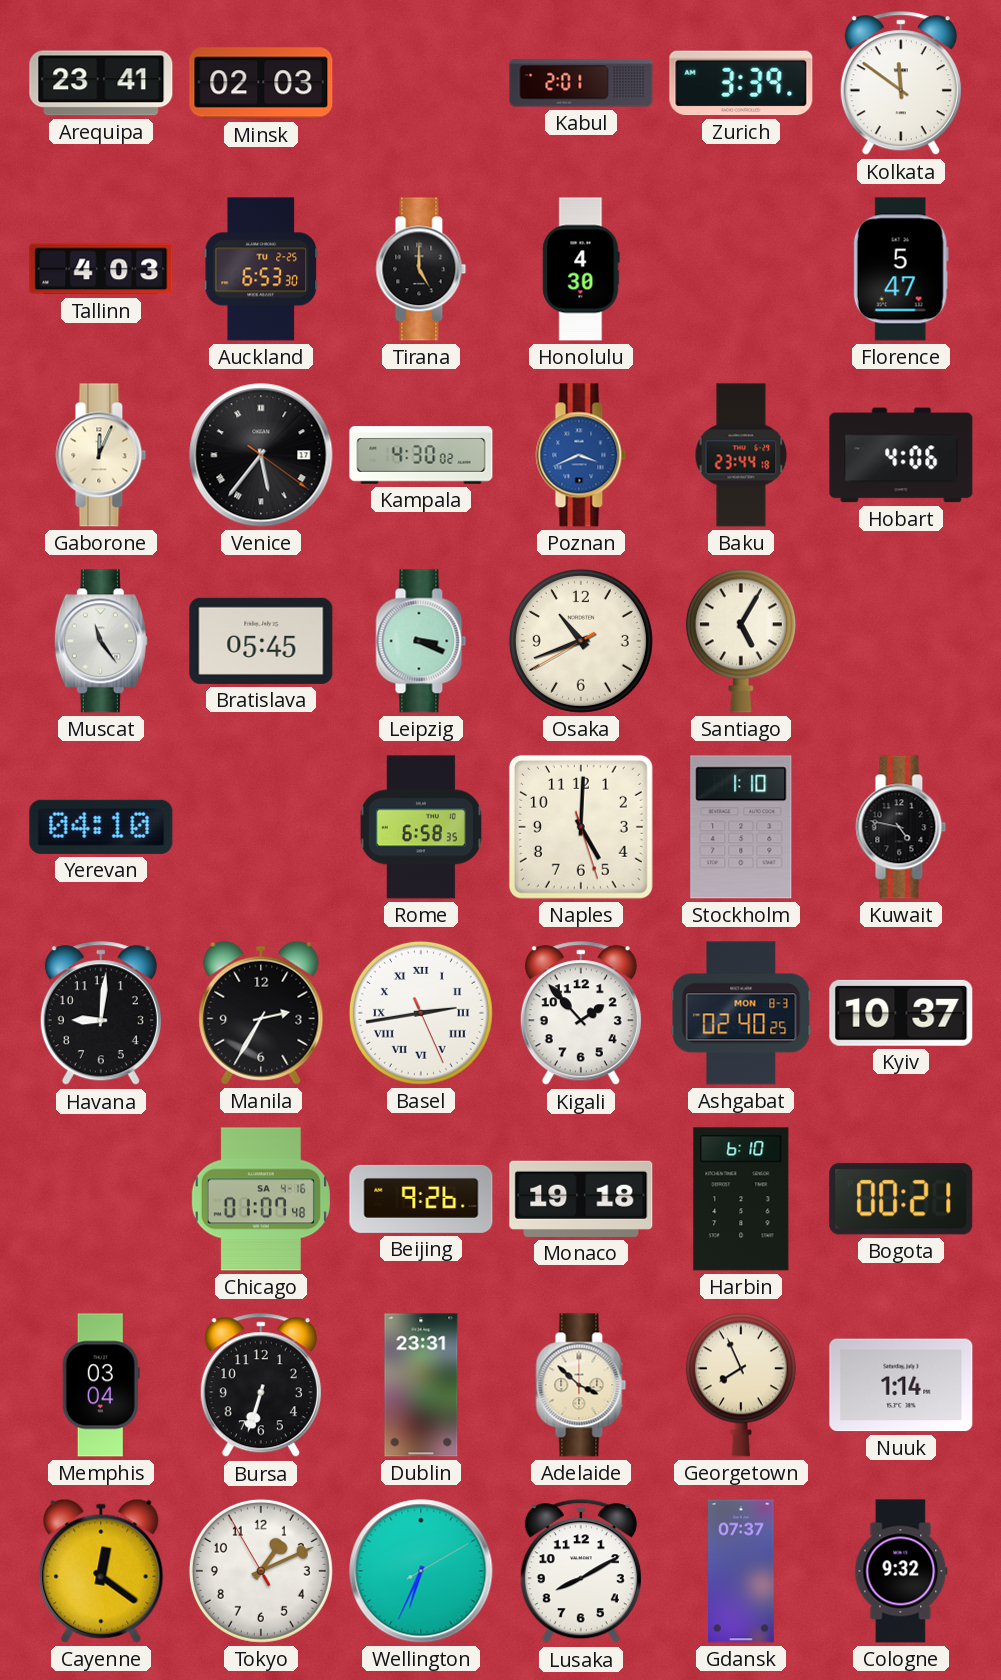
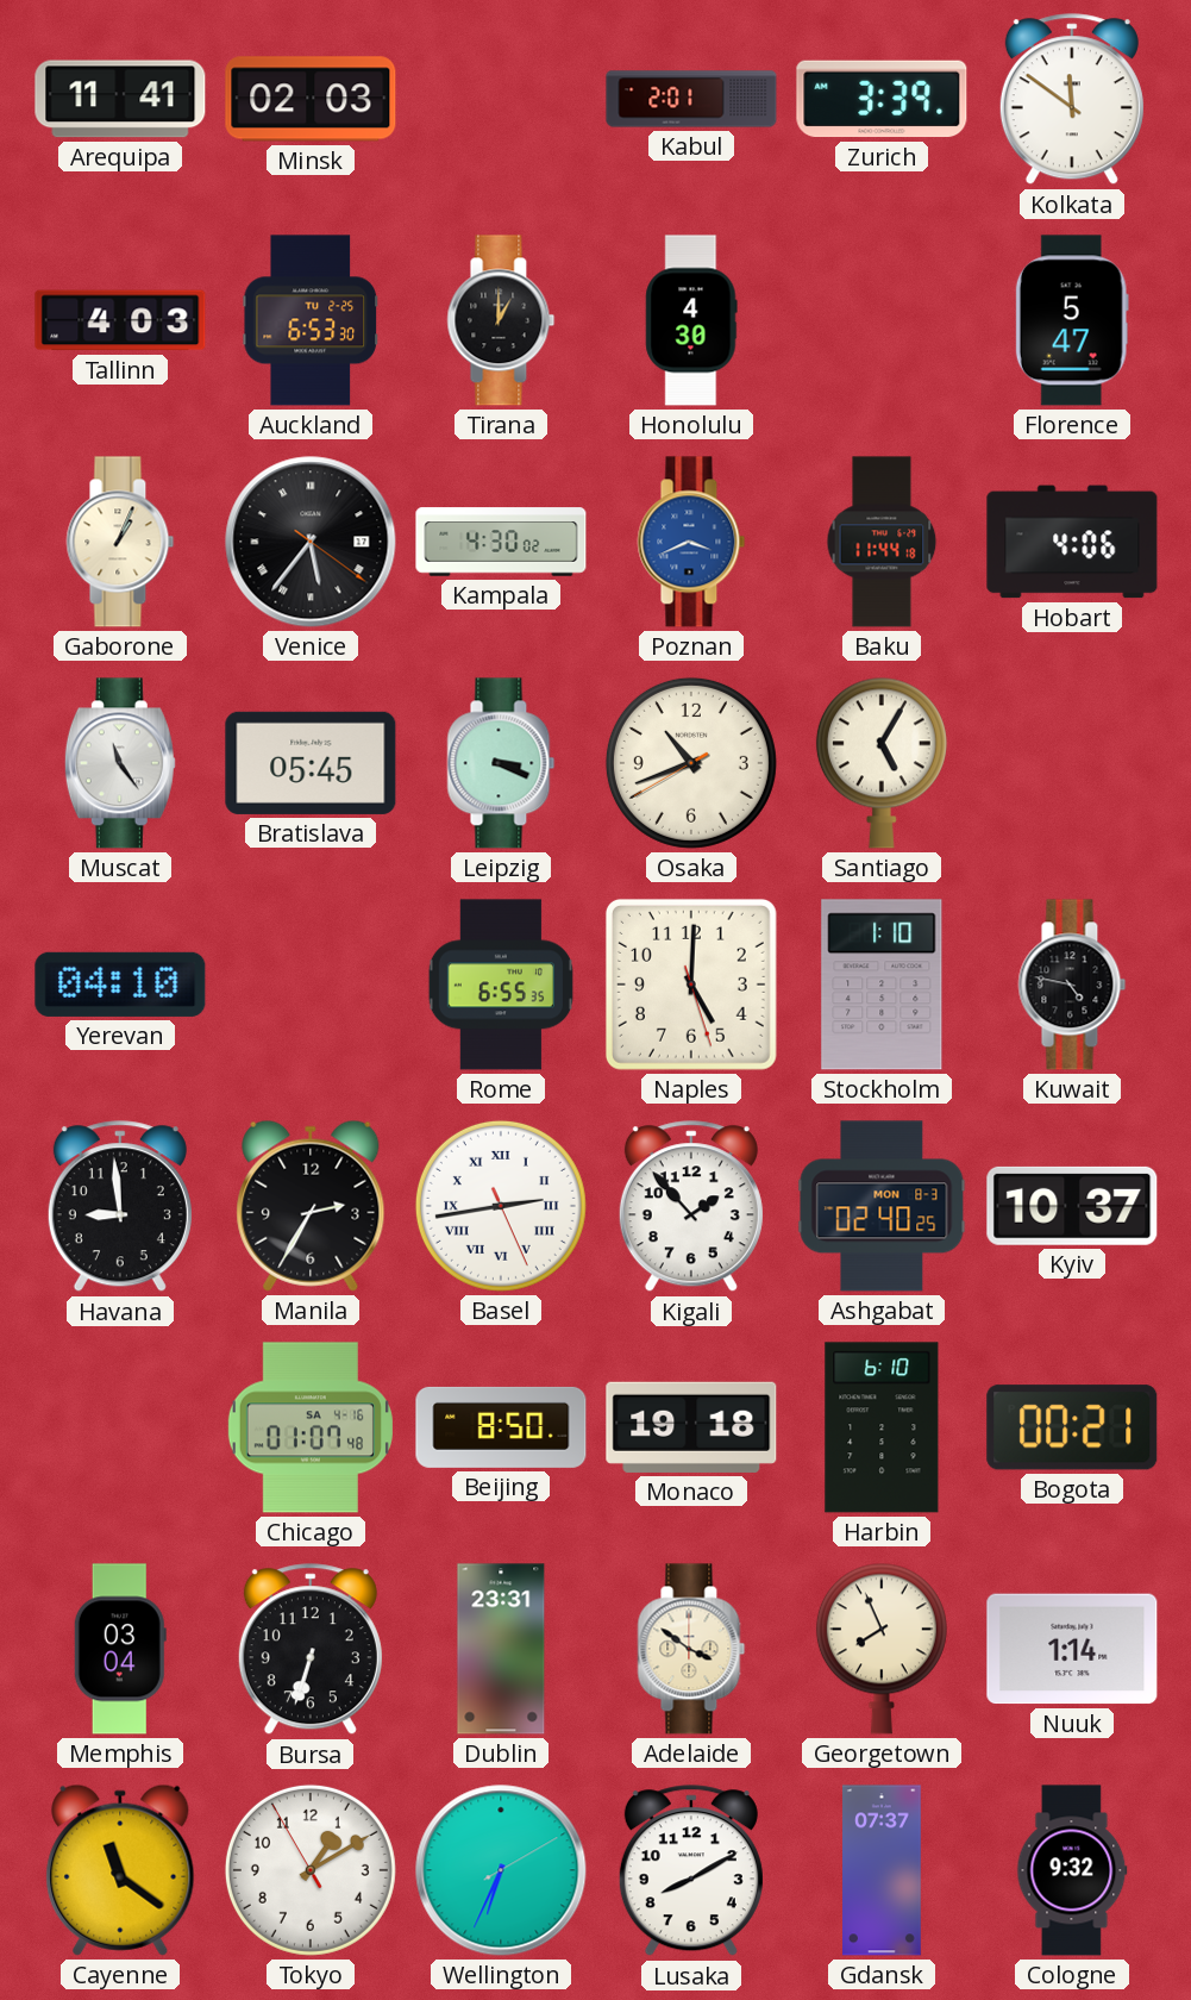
Arequipa: 23:41 -> 11:41
Tirana: 5:00 -> 1:00
Gaborone: 12:04 -> 1:04
Baku: 23:44 -> 11:44
Rome: 6:58 -> 6:55
Havana: 9:01 -> 8:59
Beijing: 9:26 -> 8:50
Adelaide: 3:52 -> 3:51
Cayenne: 12:21 -> 11:21
Tokyo: 1:10 -> 1:09
